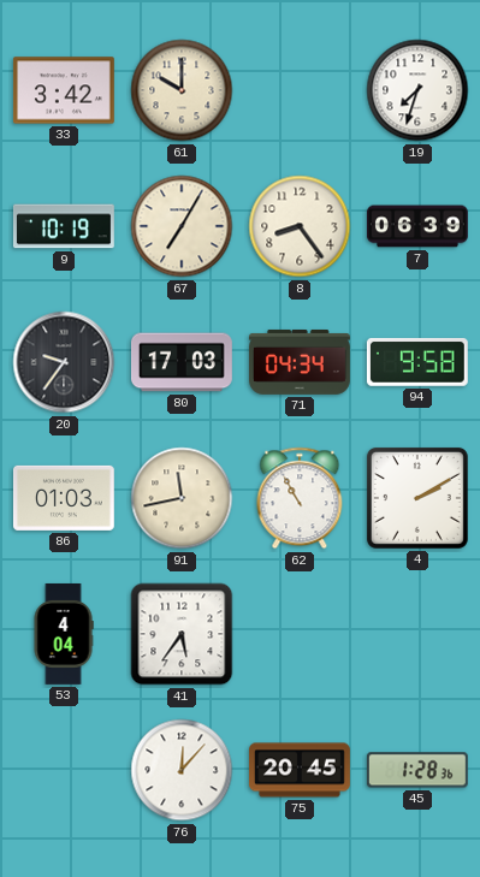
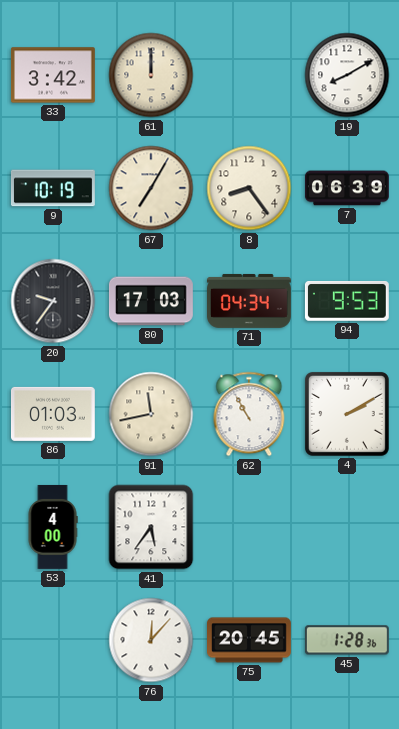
61: 10:00 -> 12:00
19: 7:33 -> 8:10
94: 9:58 -> 9:53
53: 4:04 -> 4:00
